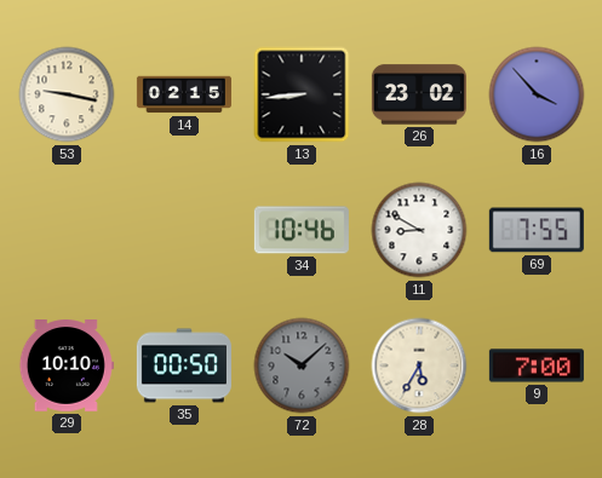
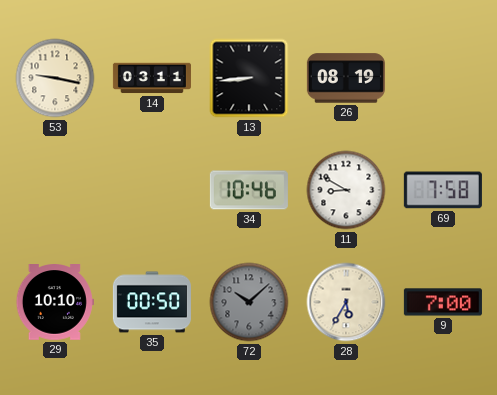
14: 02:15 -> 03:11
26: 23:02 -> 08:19
16: 3:53 -> none
69: 7:55 -> 7:58
